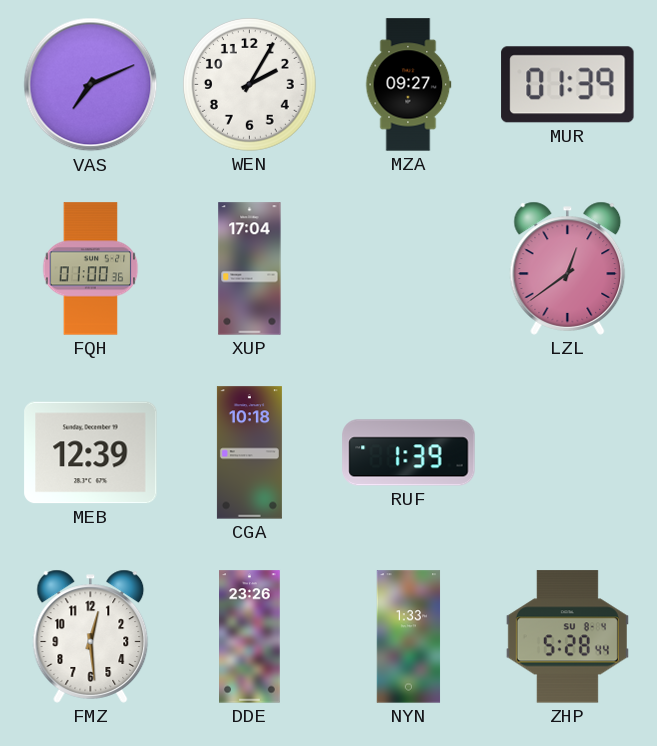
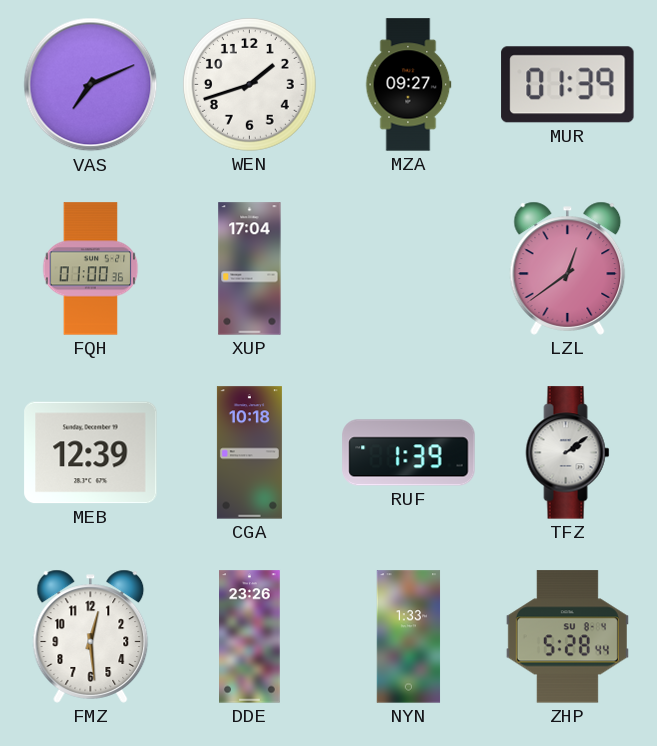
WEN: 2:05 -> 1:42
TFZ: none -> 2:09
